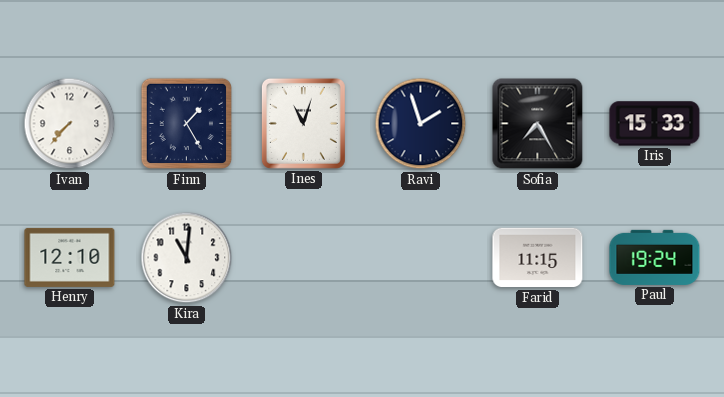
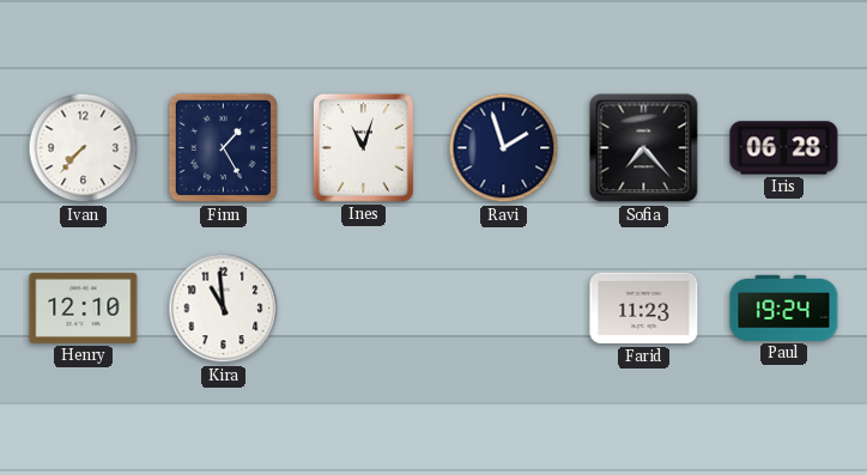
Sofia: 7:25 -> 7:23
Iris: 15:33 -> 06:28
Kira: 11:01 -> 10:59
Farid: 11:15 -> 11:23
